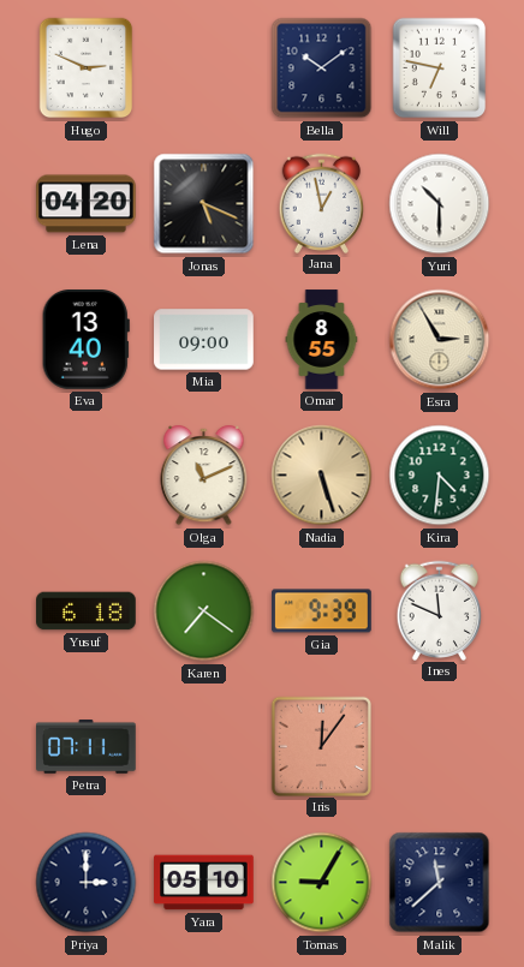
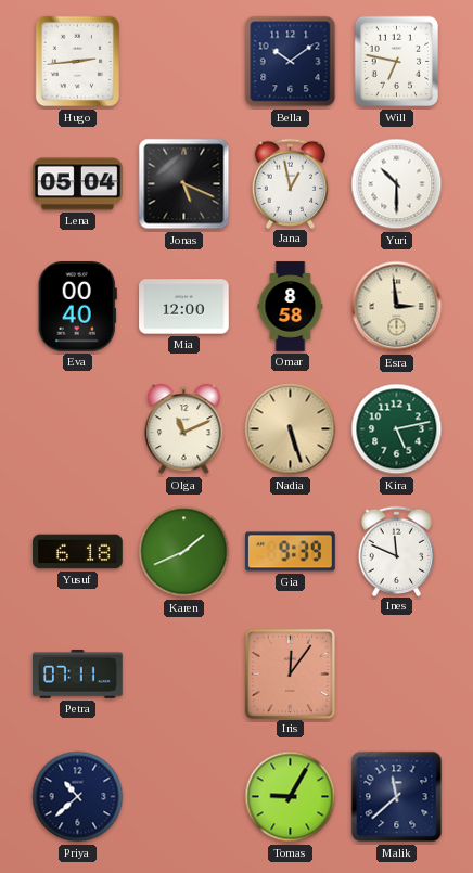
Hugo: 2:49 -> 2:44
Lena: 04:20 -> 05:04
Eva: 13:40 -> 00:40
Mia: 09:00 -> 12:00
Omar: 8:55 -> 8:58
Esra: 2:55 -> 2:59
Kira: 4:31 -> 5:13
Karen: 7:21 -> 1:41
Priya: 3:00 -> 10:38
Yara: 05:10 -> none
